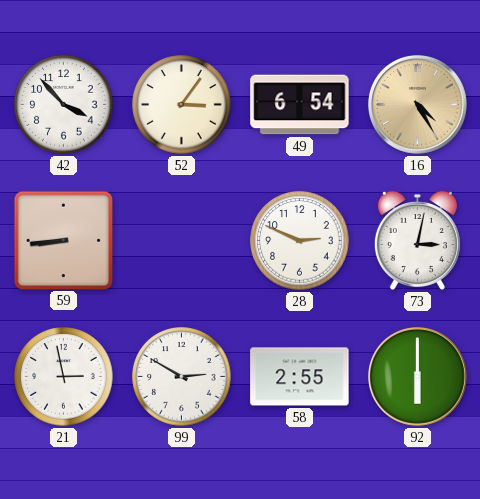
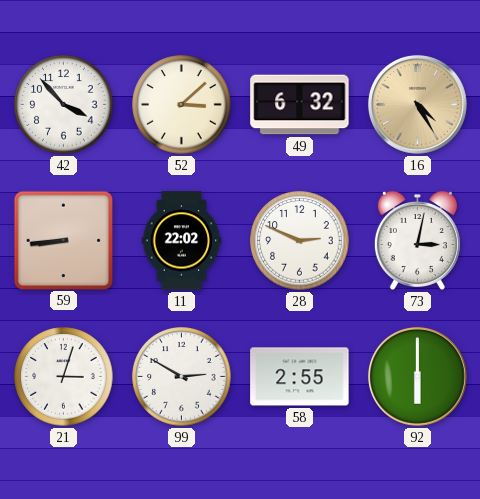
52: 3:06 -> 3:08
49: 6:54 -> 6:32
11: none -> 22:02
21: 2:58 -> 3:03
